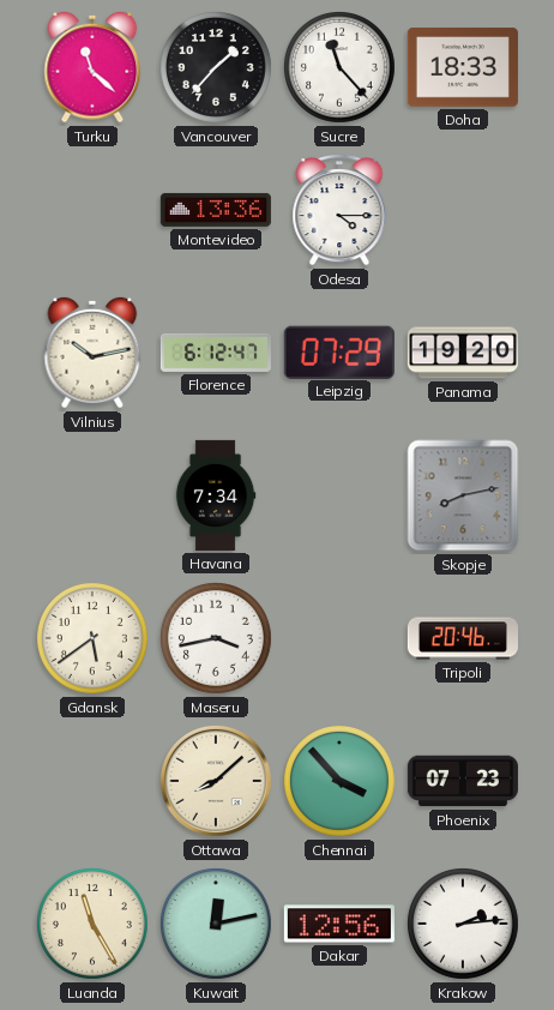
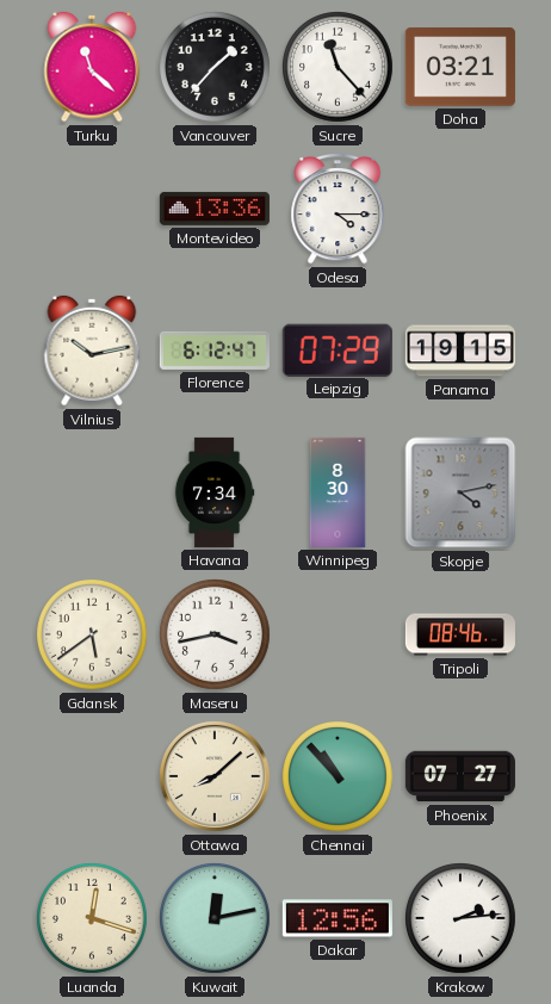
Doha: 18:33 -> 03:21
Panama: 19:20 -> 19:15
Winnipeg: none -> 8:30
Skopje: 8:13 -> 4:13
Tripoli: 20:46 -> 08:46
Chennai: 3:53 -> 10:53
Phoenix: 07:23 -> 07:27
Luanda: 11:25 -> 12:18
